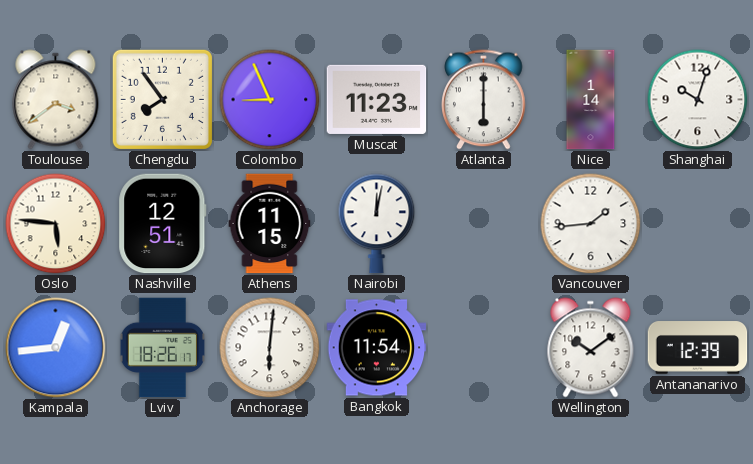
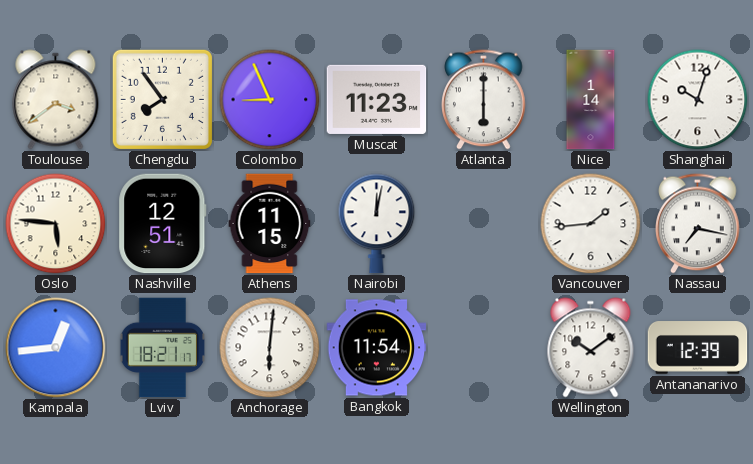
Nassau: none -> 7:17
Lviv: 18:26 -> 18:21
